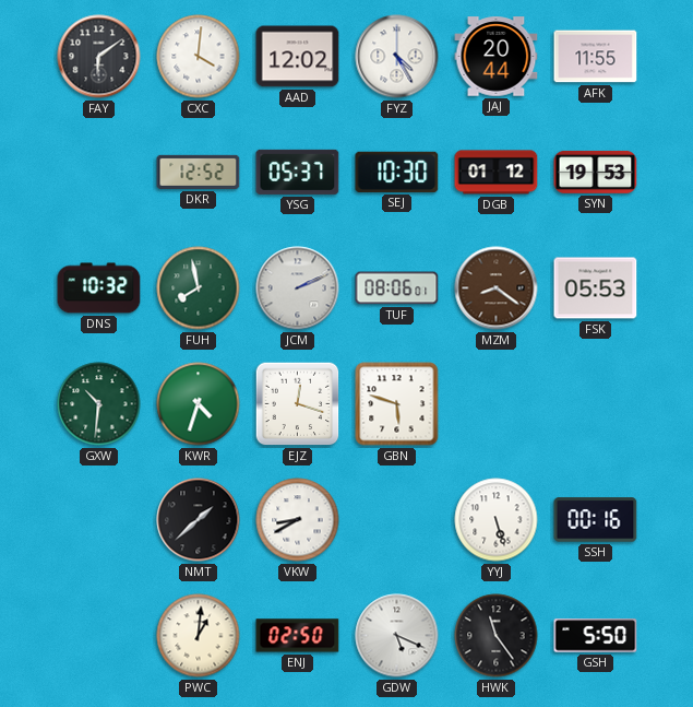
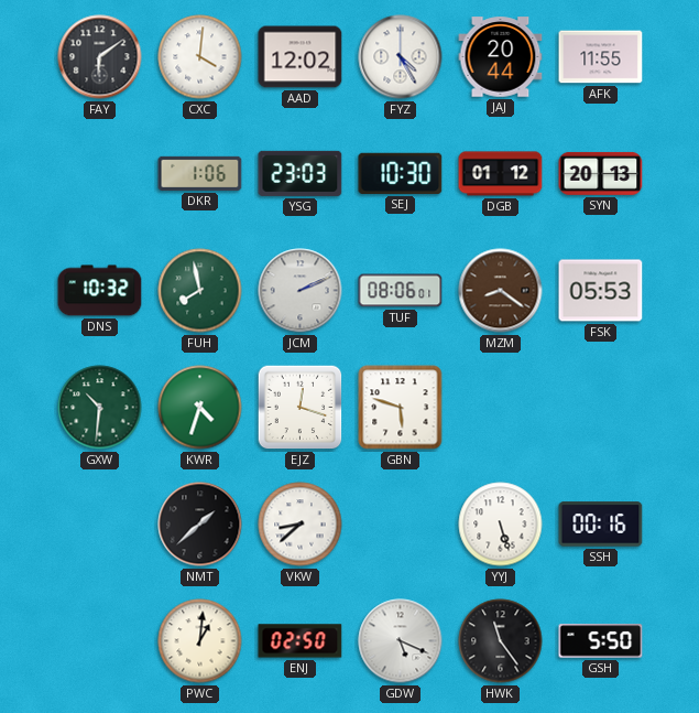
DKR: 12:52 -> 1:06
YSG: 05:37 -> 23:03
SYN: 19:53 -> 20:13
VKW: 8:40 -> 8:38
